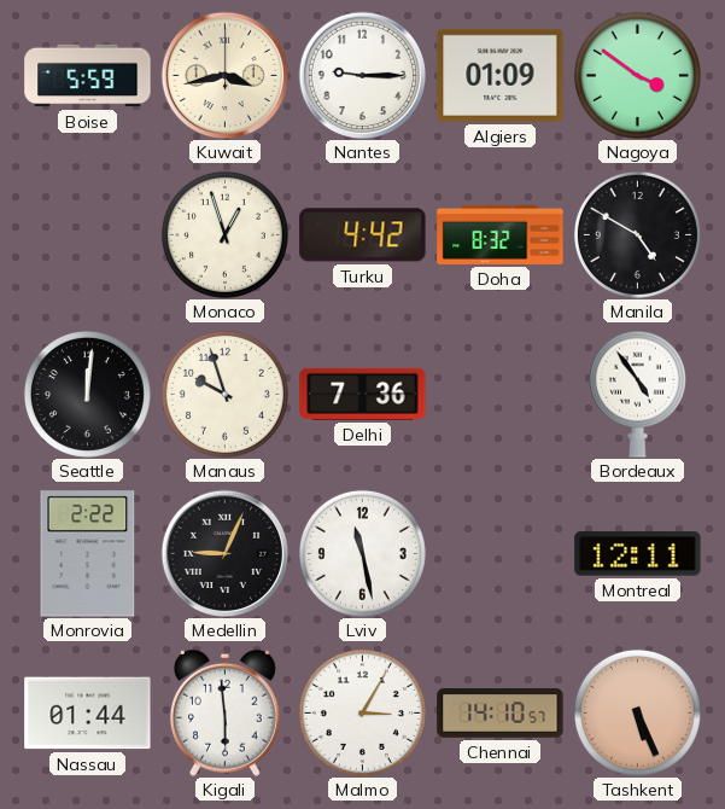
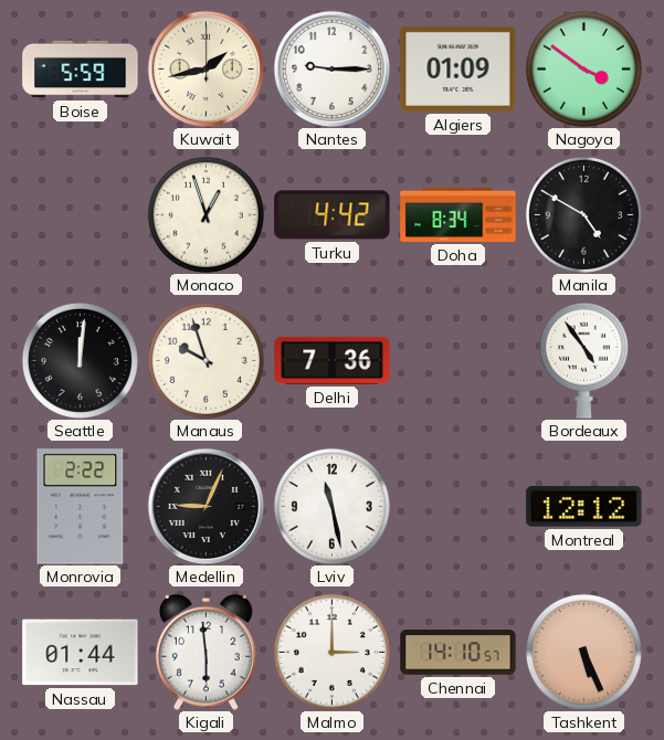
Kuwait: 3:43 -> 1:43
Doha: 8:32 -> 8:34
Montreal: 12:11 -> 12:12
Malmo: 3:05 -> 3:00
